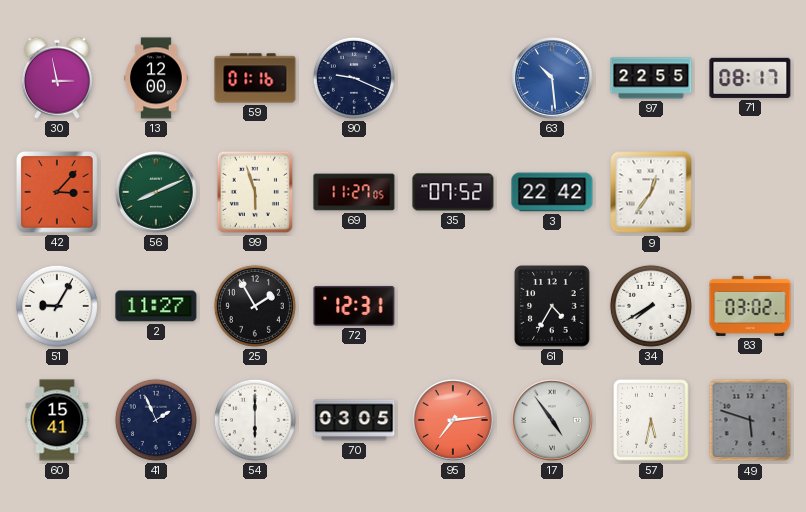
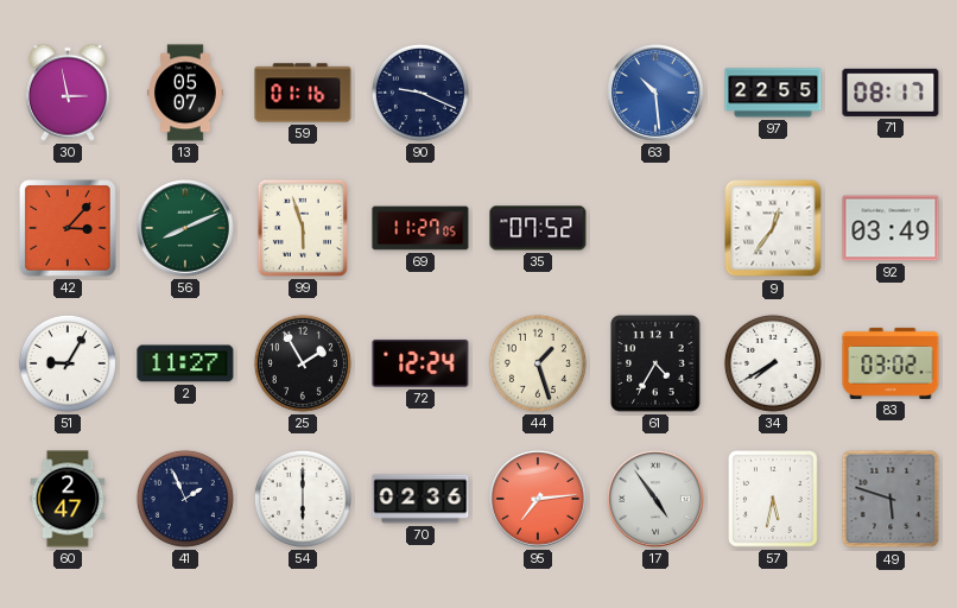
13: 12:00 -> 05:07
3: 22:42 -> none
92: none -> 03:49
72: 12:31 -> 12:24
44: none -> 1:27
60: 15:41 -> 2:47
70: 03:05 -> 02:36
